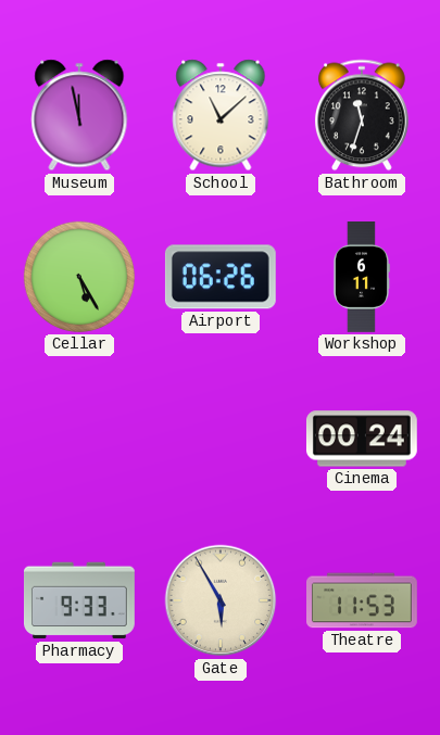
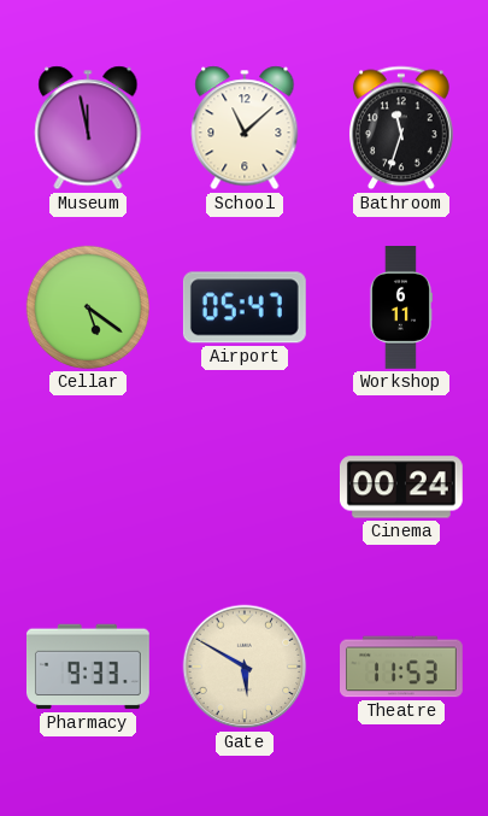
Cellar: 5:25 -> 5:21
Airport: 06:26 -> 05:47
Gate: 5:55 -> 5:50
